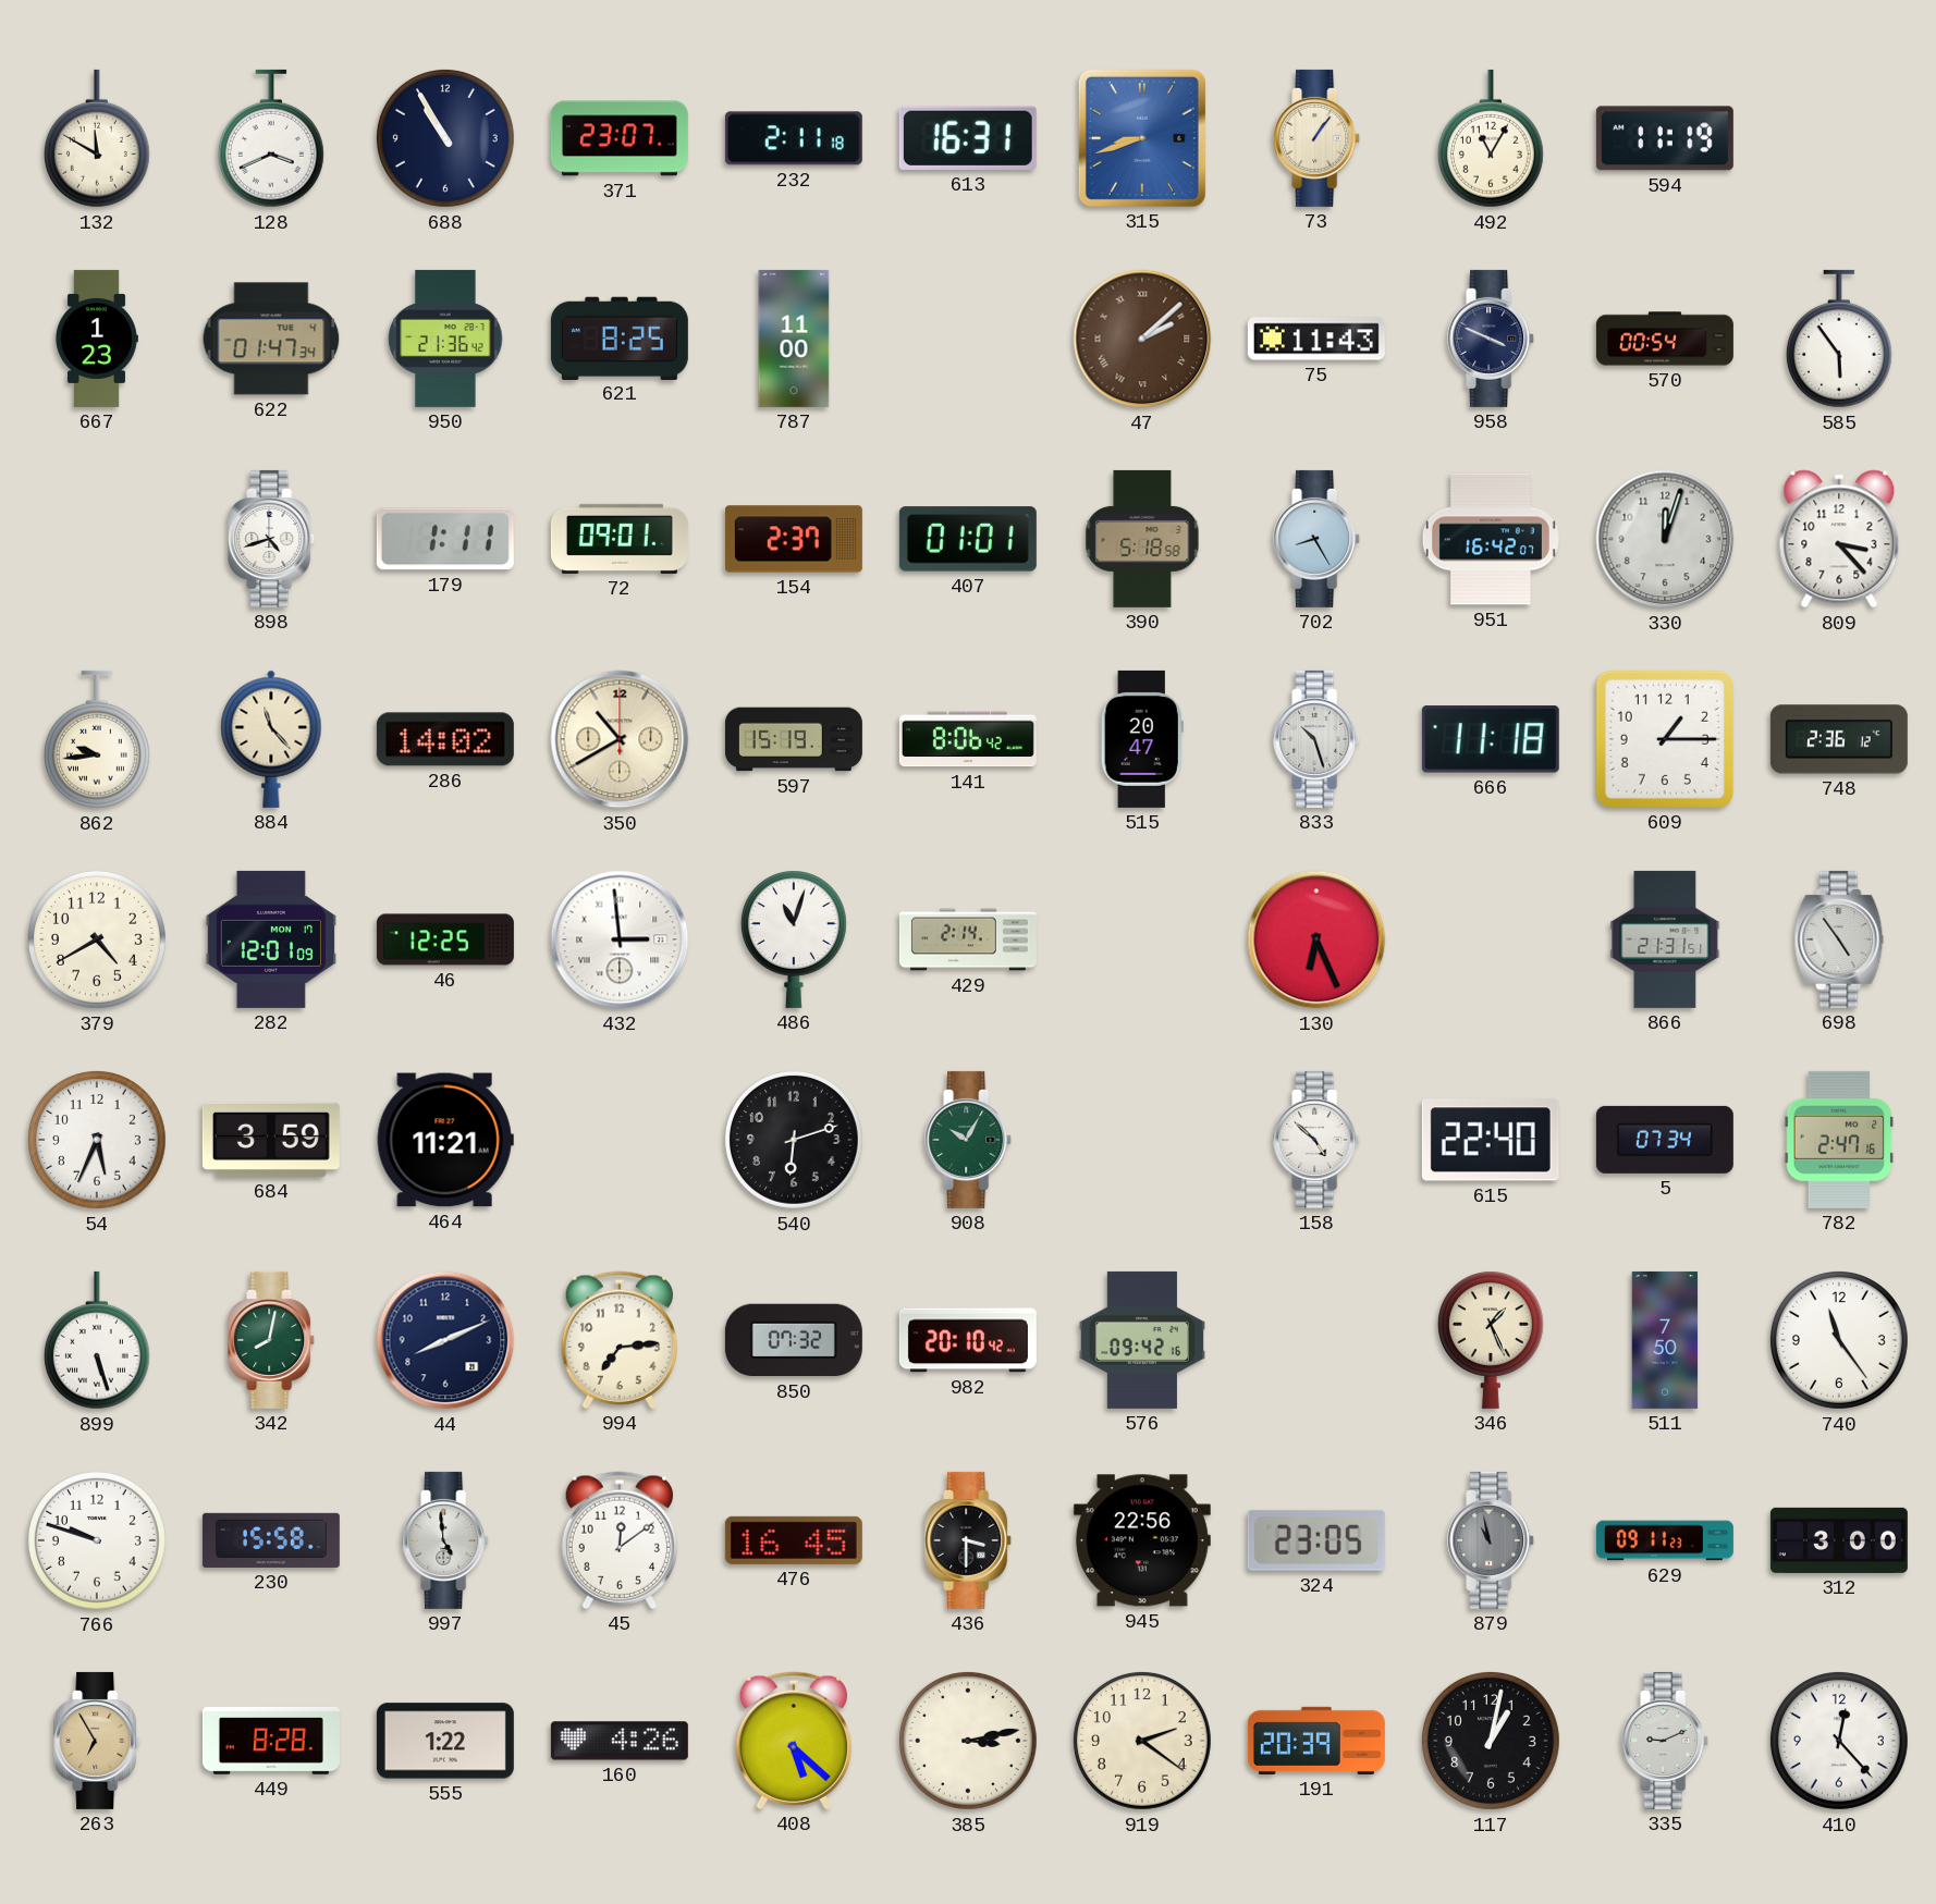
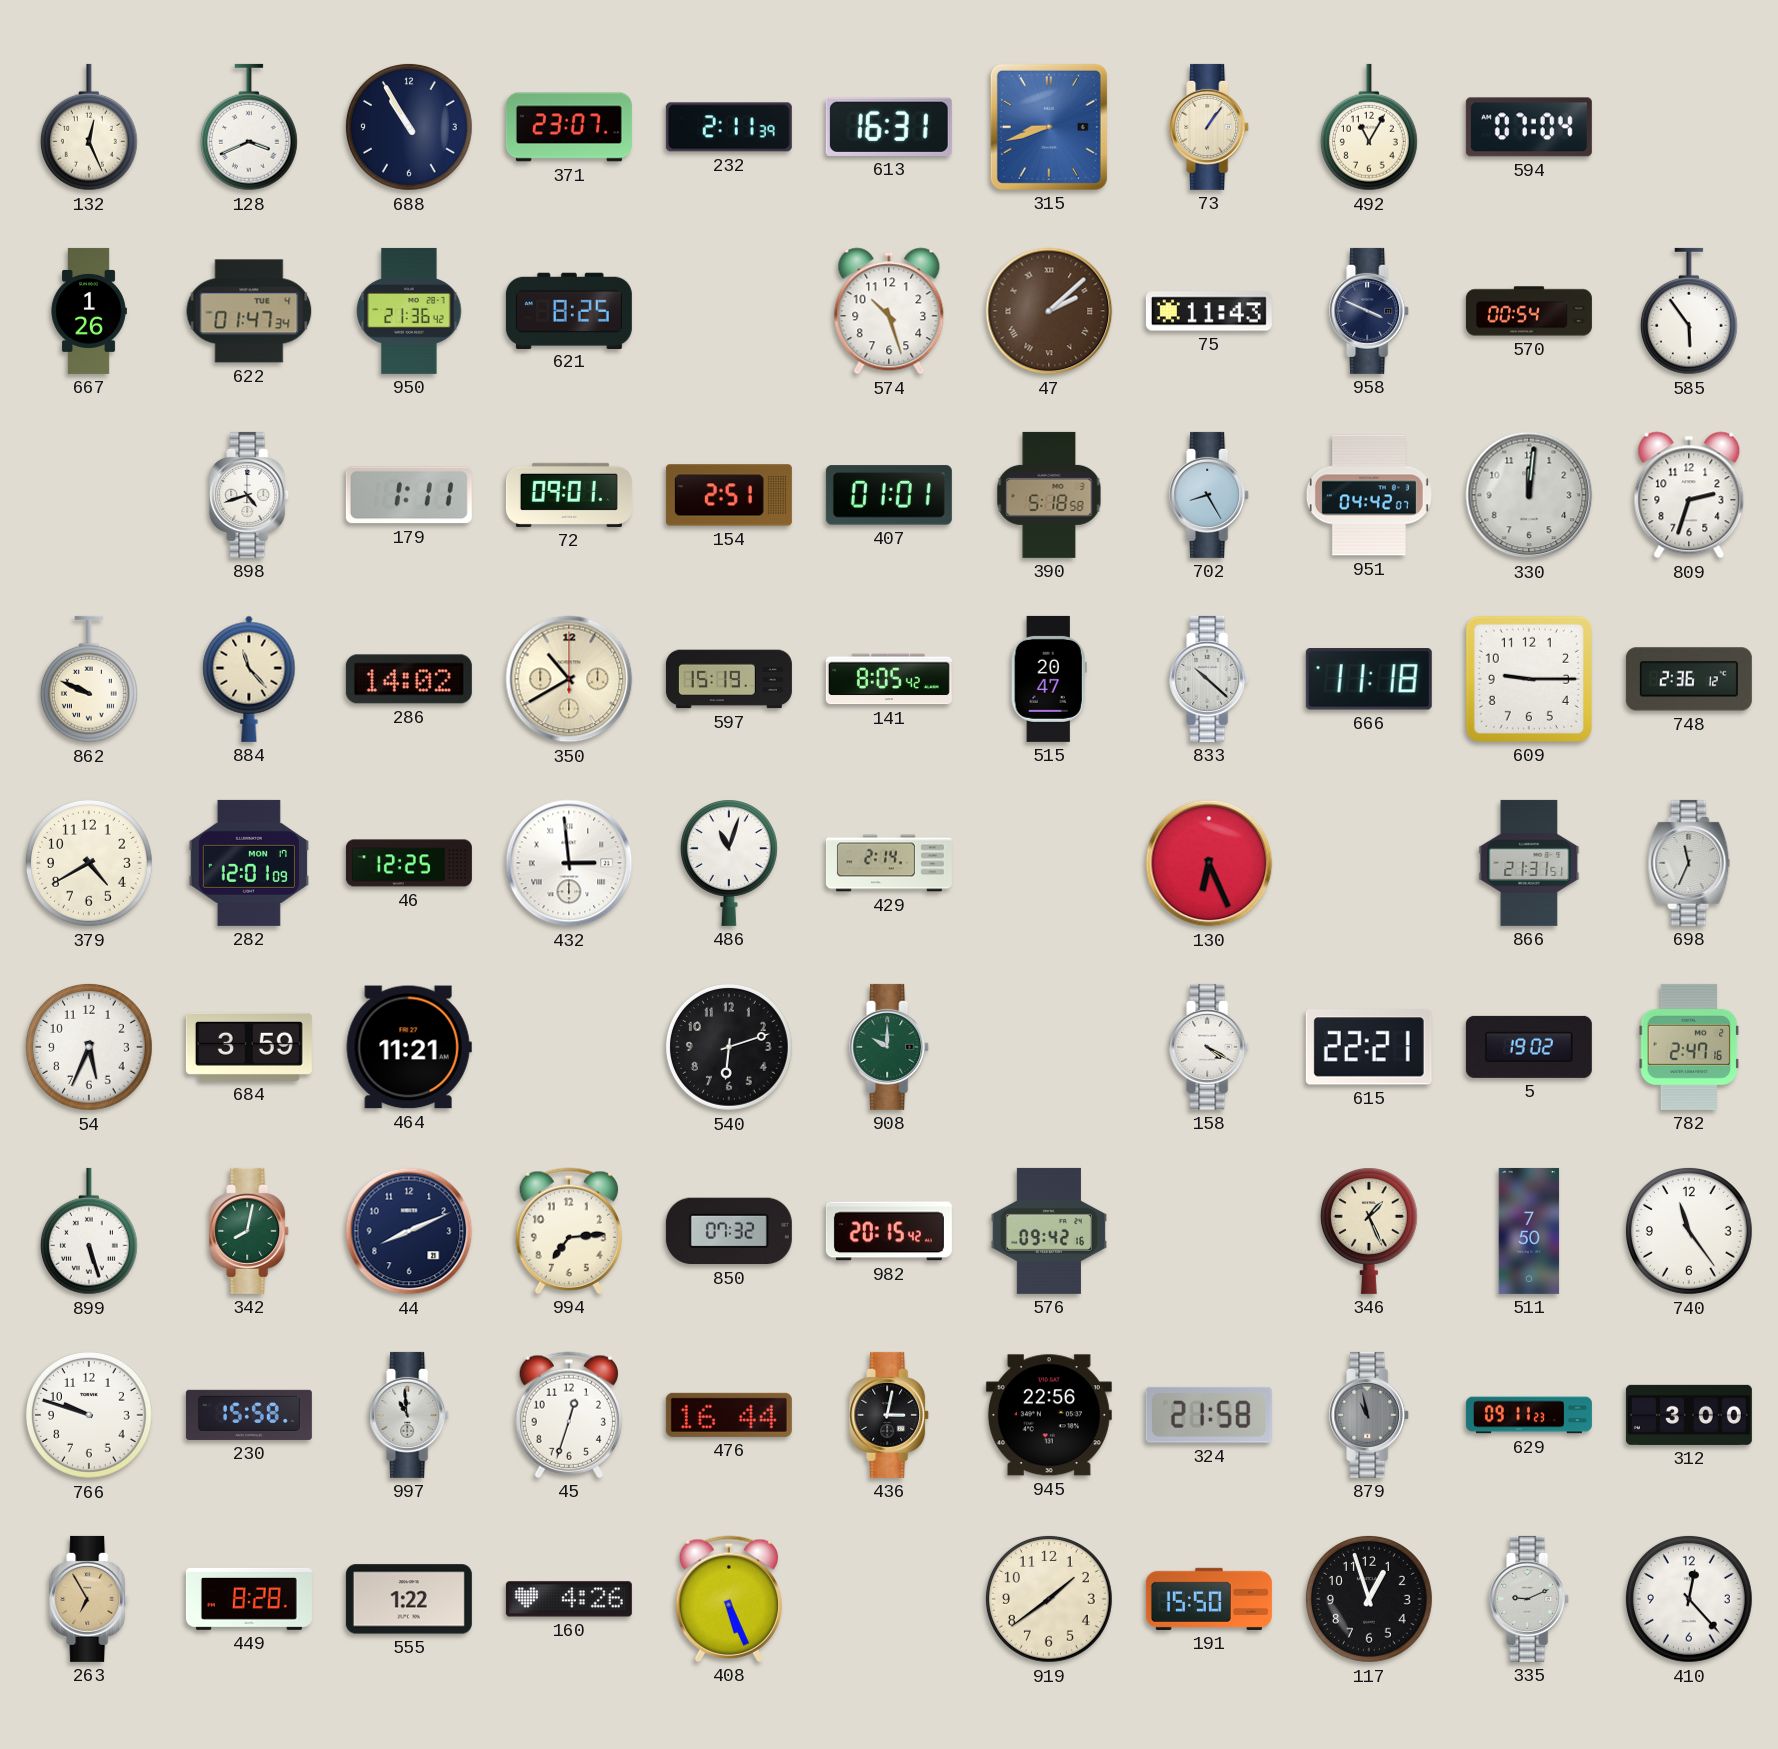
132: 11:50 -> 12:26
232: 2:11:18 -> 2:11:39
594: 11:19 -> 07:04
667: 1:23 -> 1:26
787: 11:00 -> none
574: none -> 10:27
154: 2:37 -> 2:51
951: 16:42 -> 04:42
330: 12:03 -> 12:01
809: 3:23 -> 2:33
862: 9:44 -> 9:49
141: 8:06 -> 8:05
833: 10:27 -> 10:22
609: 1:15 -> 9:15
698: 4:54 -> 11:34
908: 10:05 -> 10:00
158: 4:52 -> 4:20
615: 22:40 -> 22:21
5: 07:34 -> 19:02
982: 20:10 -> 20:15
997: 4:59 -> 10:59
45: 12:09 -> 12:33
476: 16:45 -> 16:44
436: 3:30 -> 3:02
324: 23:05 -> 21:58
408: 5:22 -> 5:26
385: 3:13 -> none
919: 2:21 -> 1:39
191: 20:39 -> 15:50
117: 1:02 -> 12:57
